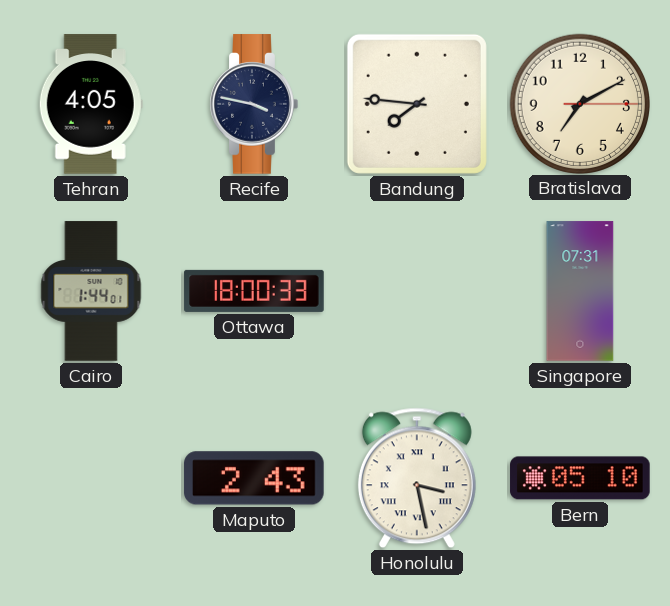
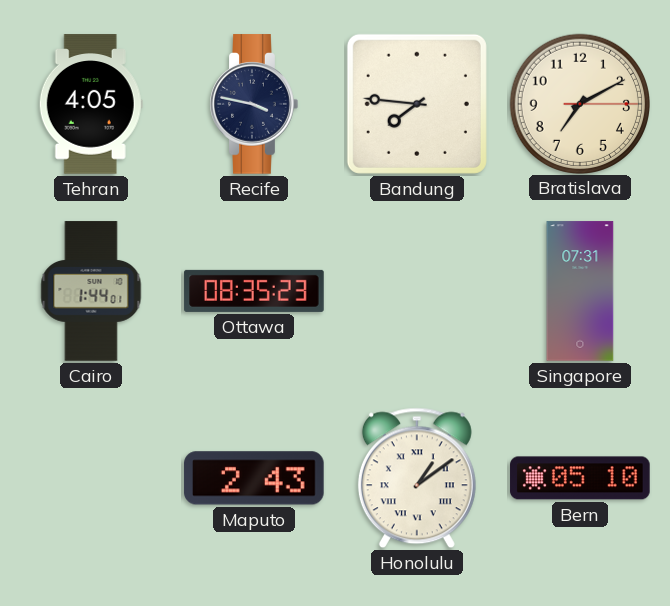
Ottawa: 18:00 -> 08:35
Honolulu: 3:28 -> 1:09
